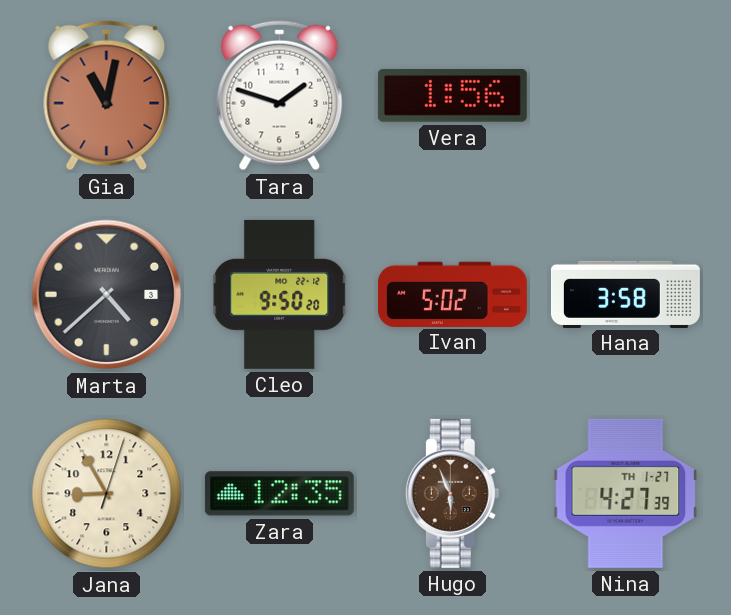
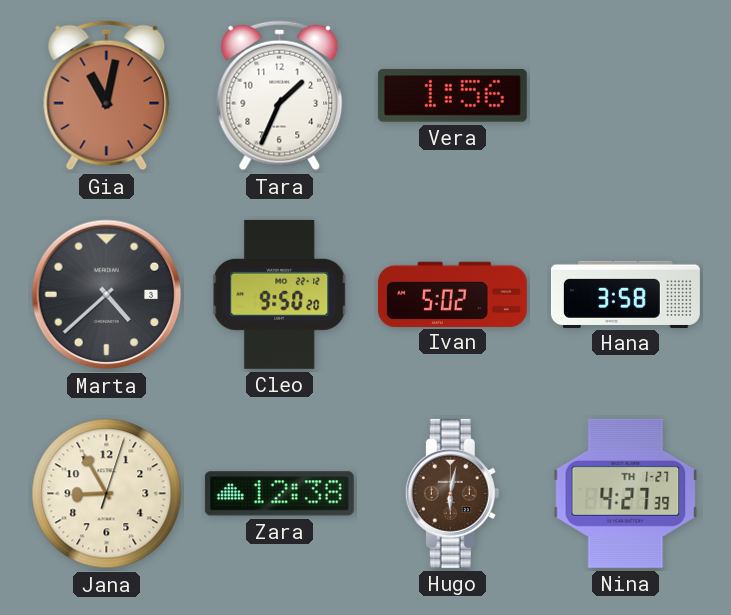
Tara: 1:48 -> 1:34
Zara: 12:35 -> 12:38
Hugo: 5:56 -> 6:02
